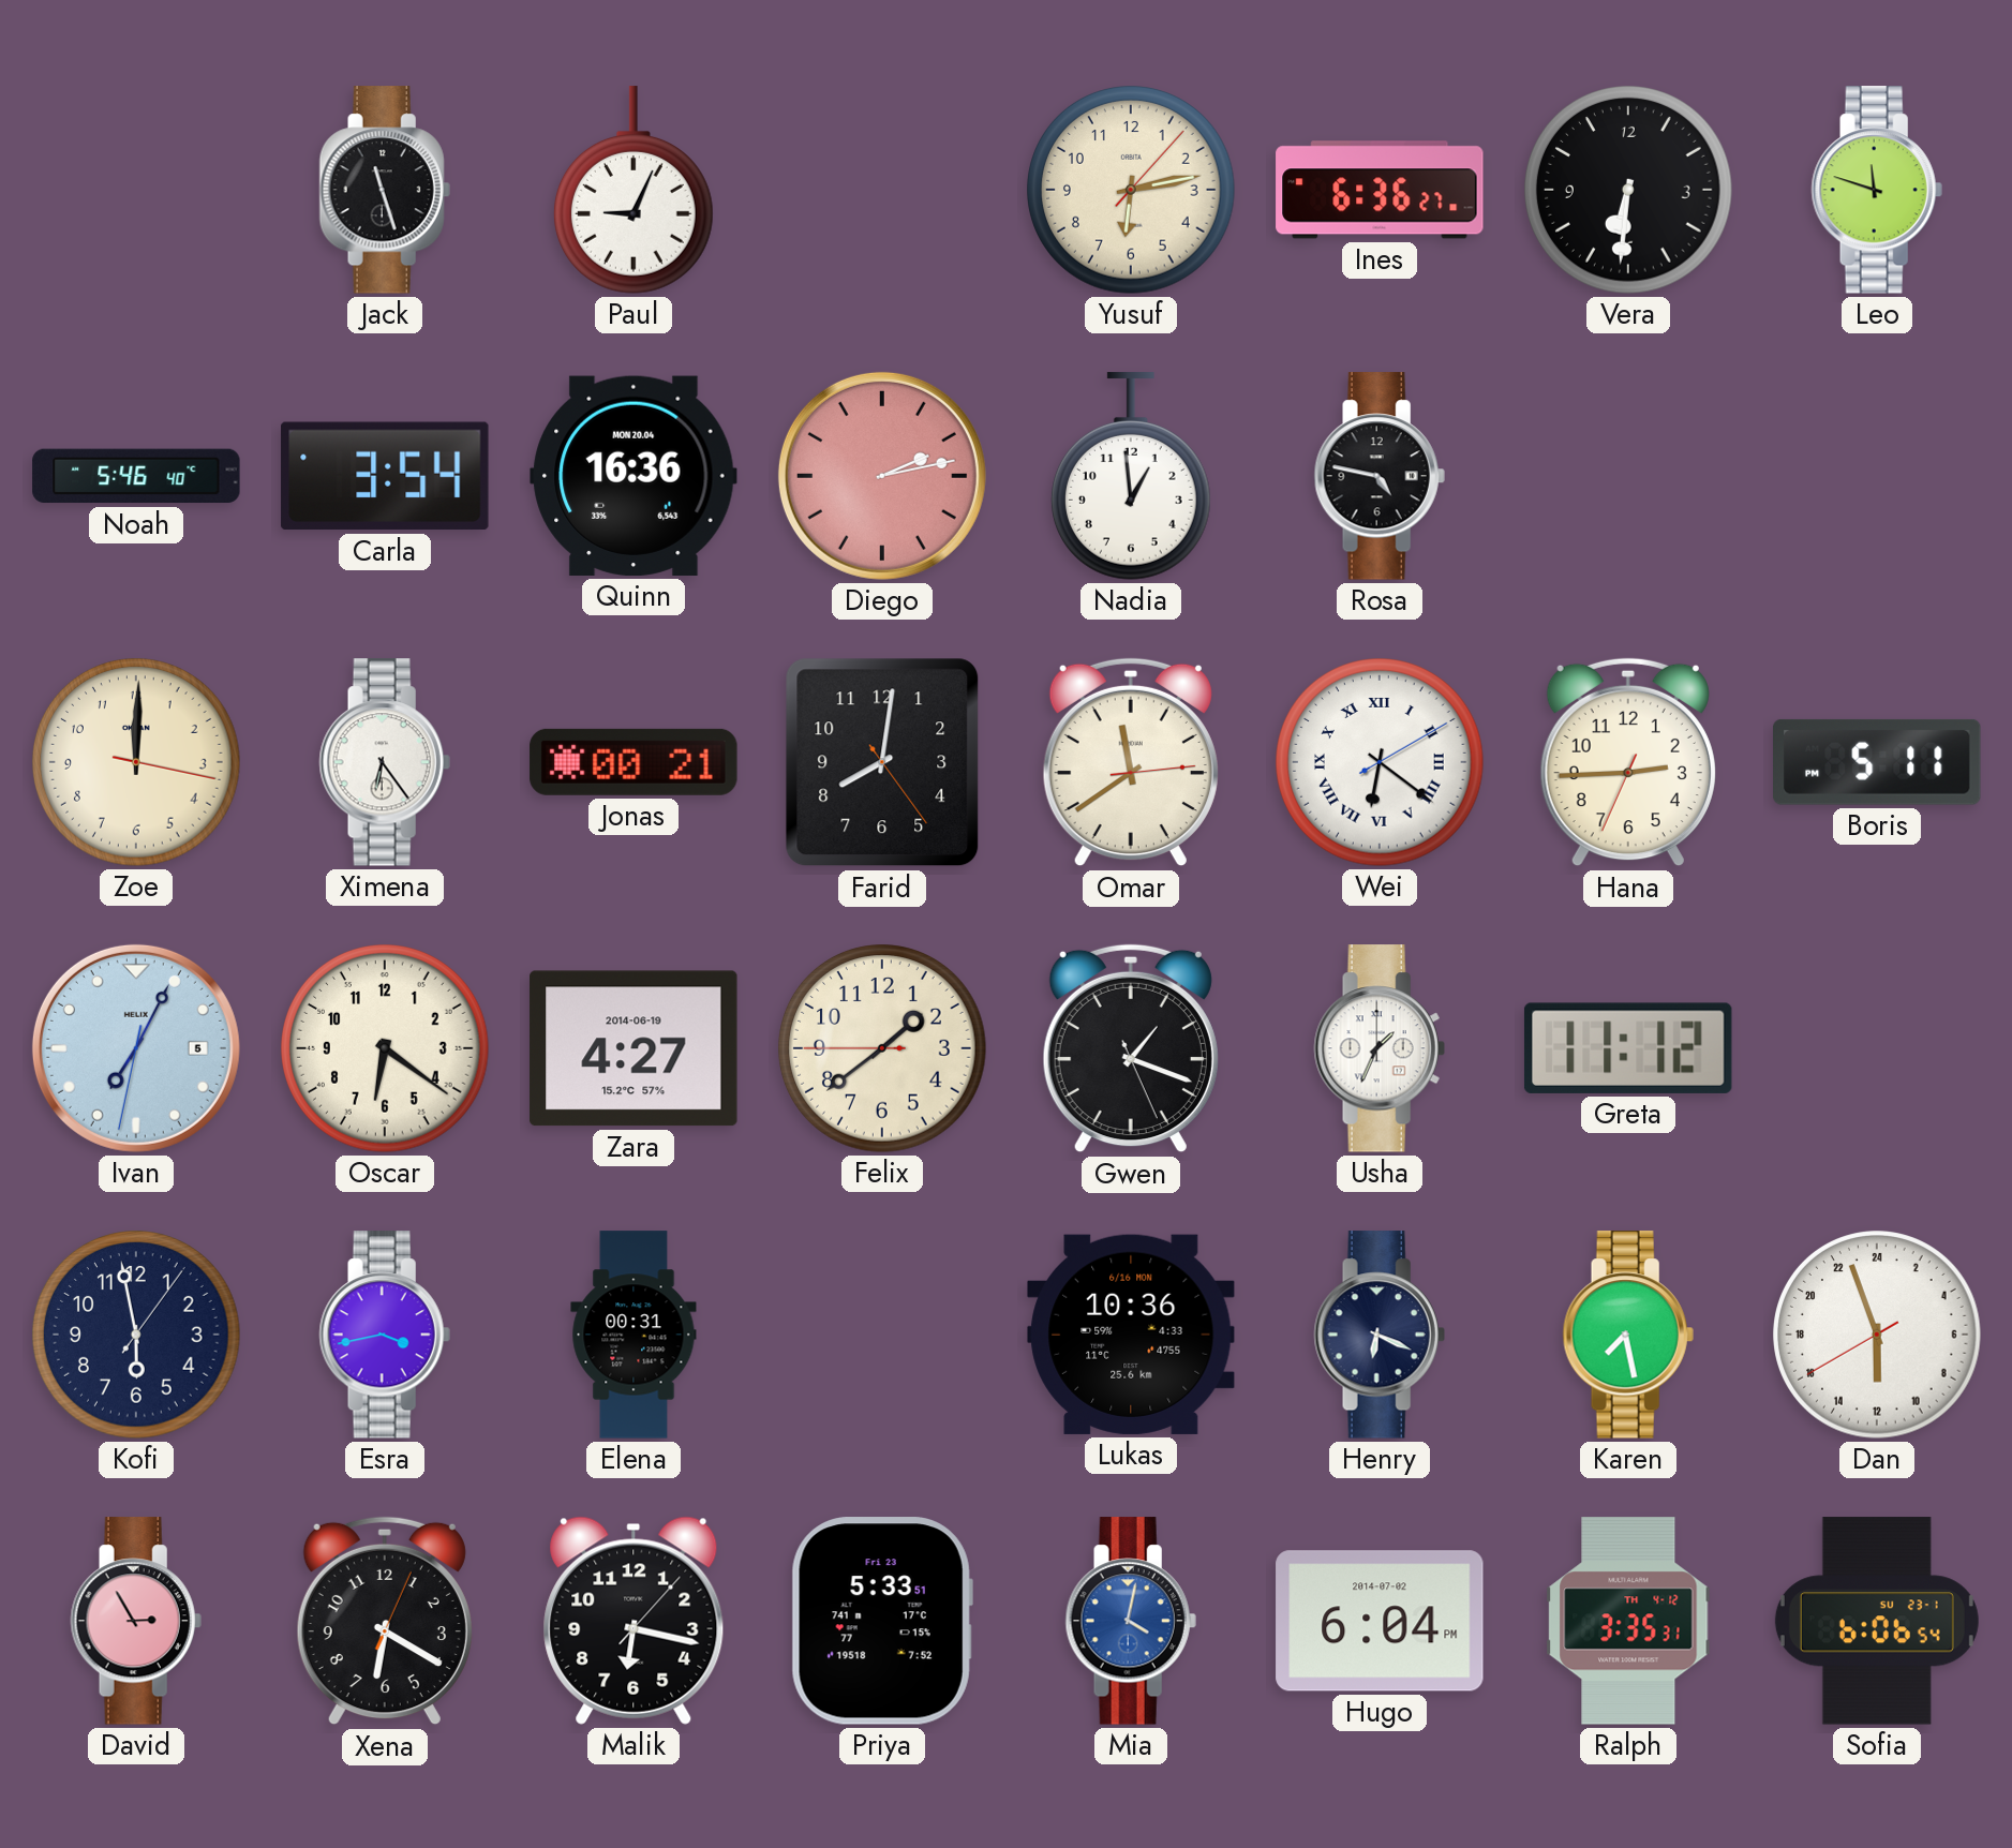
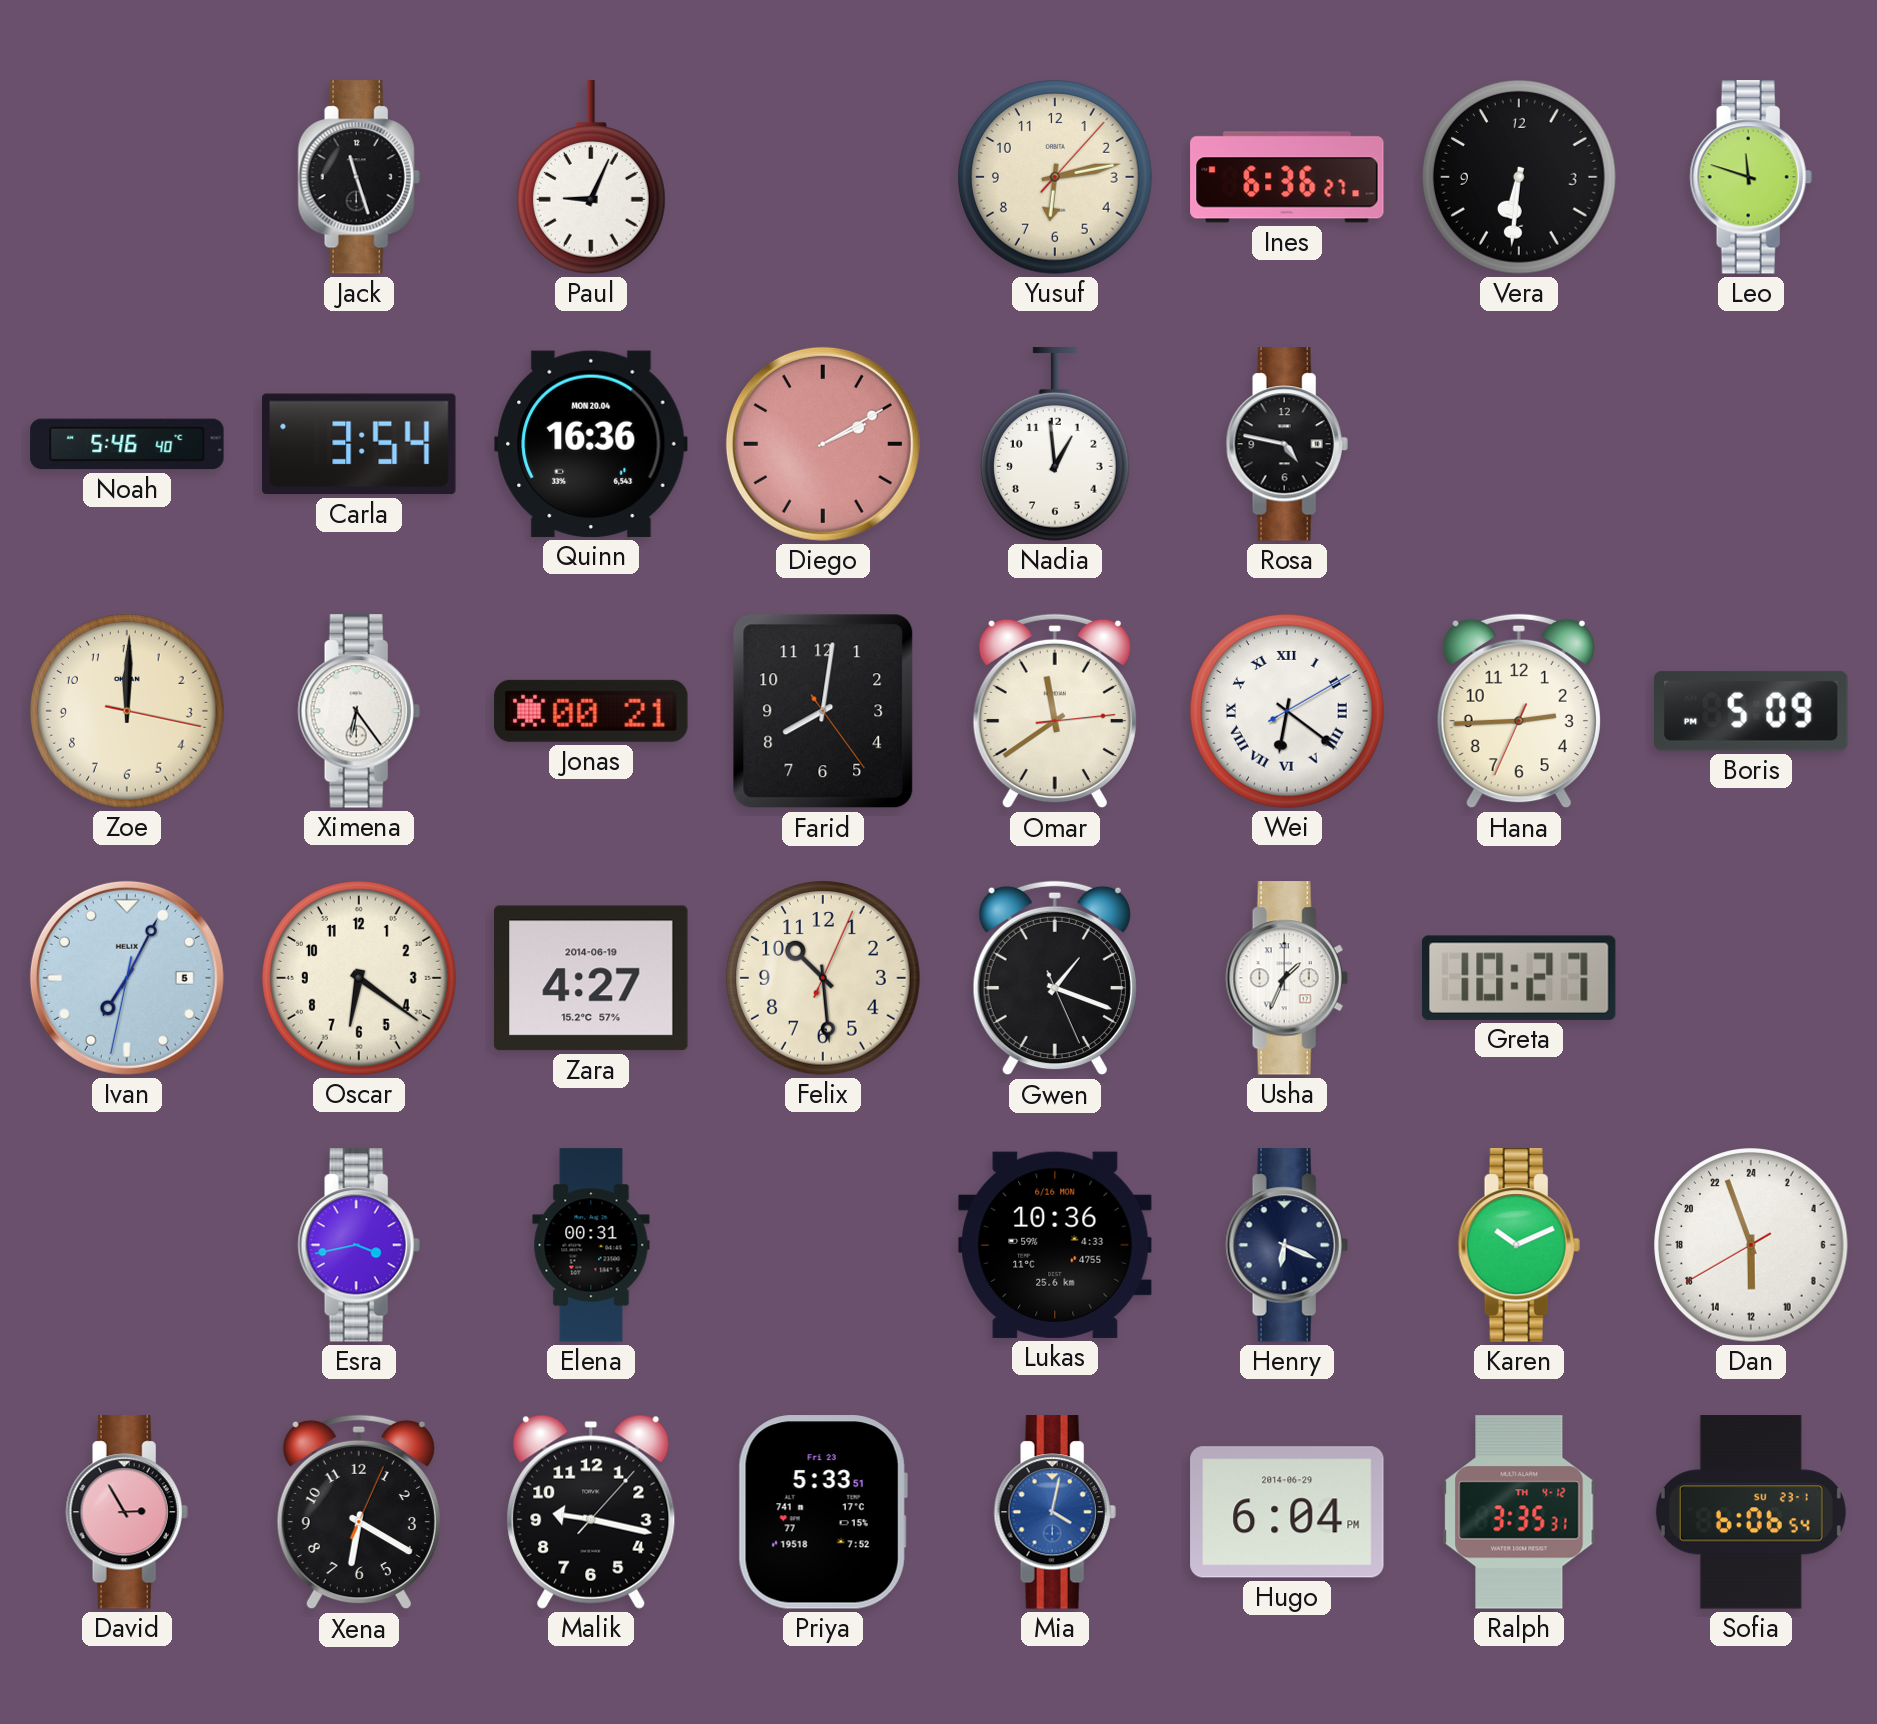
Diego: 2:13 -> 2:10
Boris: 5:11 -> 5:09
Felix: 1:38 -> 10:29
Greta: 11:12 -> 10:27
Kofi: 5:58 -> none
Karen: 7:28 -> 10:11
Malik: 6:17 -> 9:17
Hugo date: 2014-07-02 -> 2014-06-29
